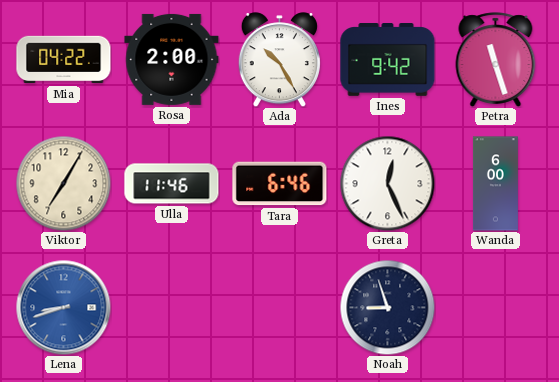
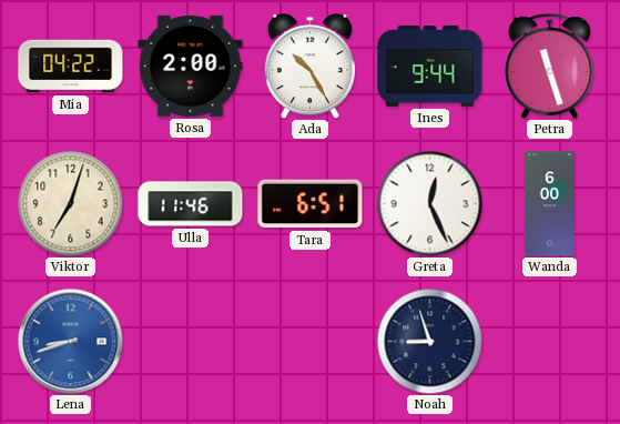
Ines: 9:42 -> 9:44
Viktor: 7:05 -> 7:03
Tara: 6:46 -> 6:51
